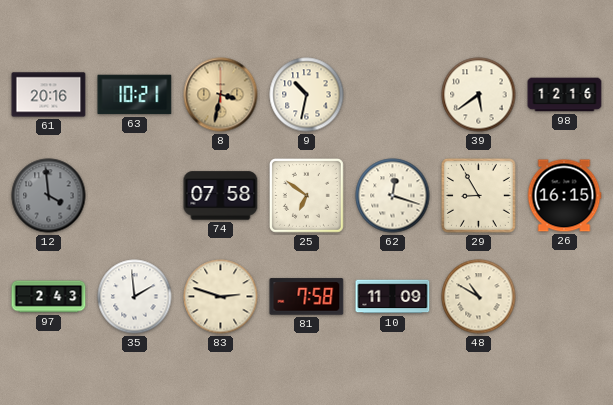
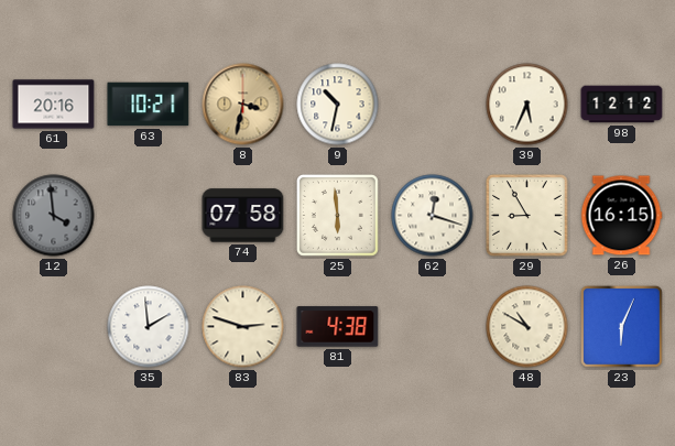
39: 5:39 -> 5:34
98: 12:16 -> 12:12
25: 6:51 -> 5:59
97: 2:43 -> none
81: 7:58 -> 4:38
10: 11:09 -> none
23: none -> 6:04
